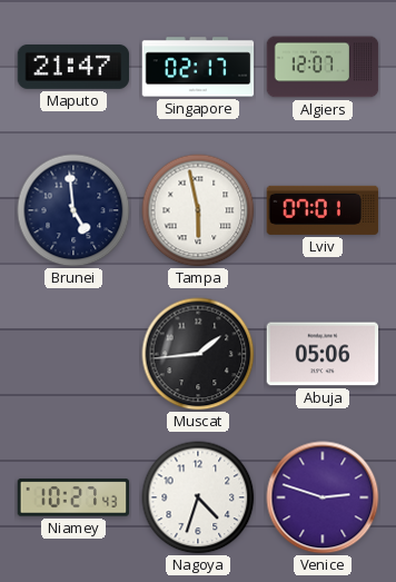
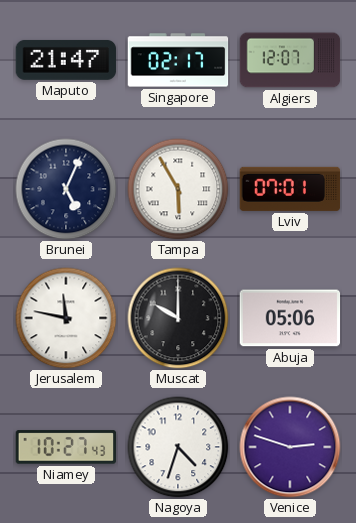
Brunei: 4:59 -> 5:04
Tampa: 5:58 -> 5:55
Jerusalem: none -> 11:47
Muscat: 1:44 -> 10:00
